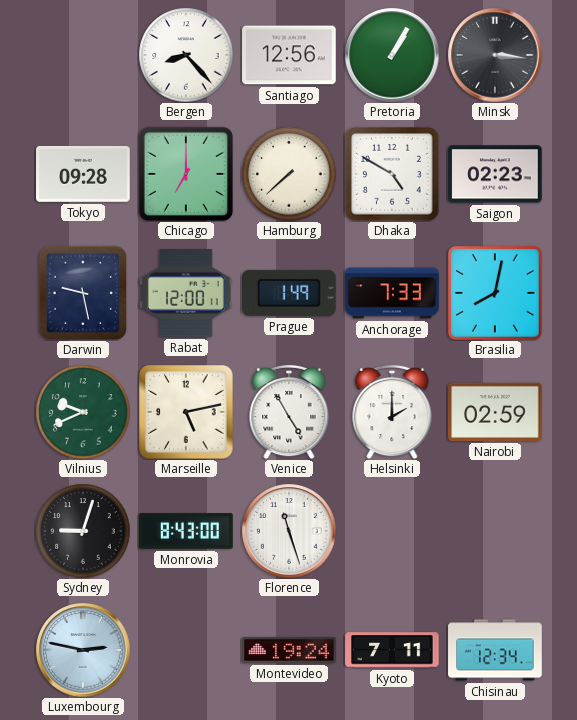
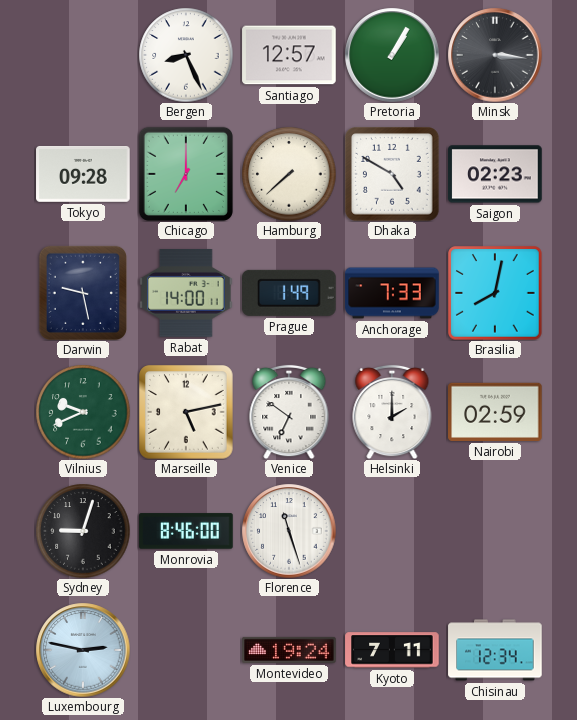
Bergen: 8:23 -> 8:26
Santiago: 12:56 -> 12:57
Rabat: 12:00 -> 14:00
Venice: 4:55 -> 6:51
Monrovia: 8:43 -> 8:46
